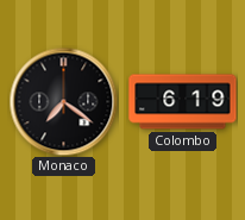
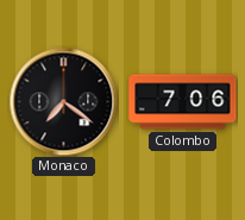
Colombo: 6:19 -> 7:06
